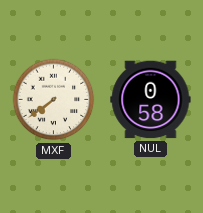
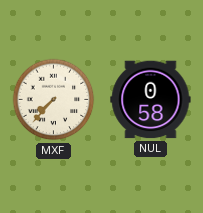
MXF: 7:39 -> 7:37
